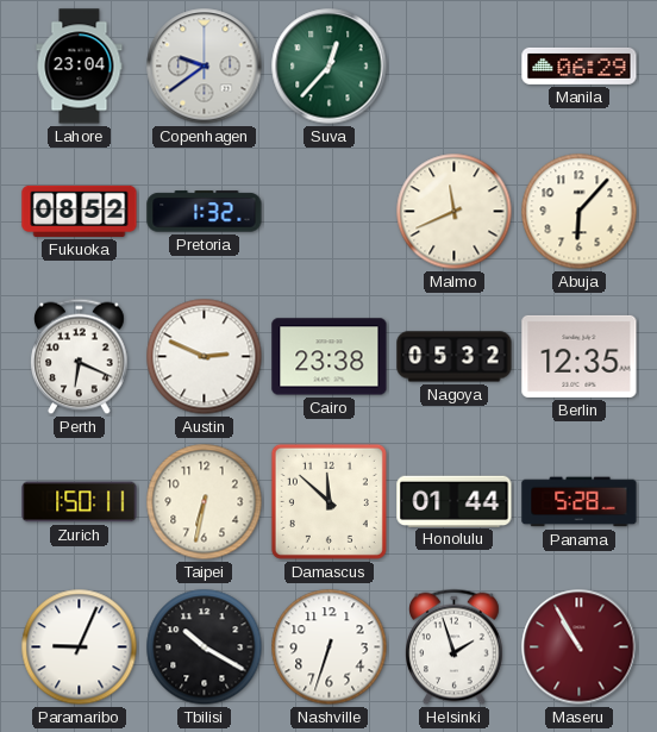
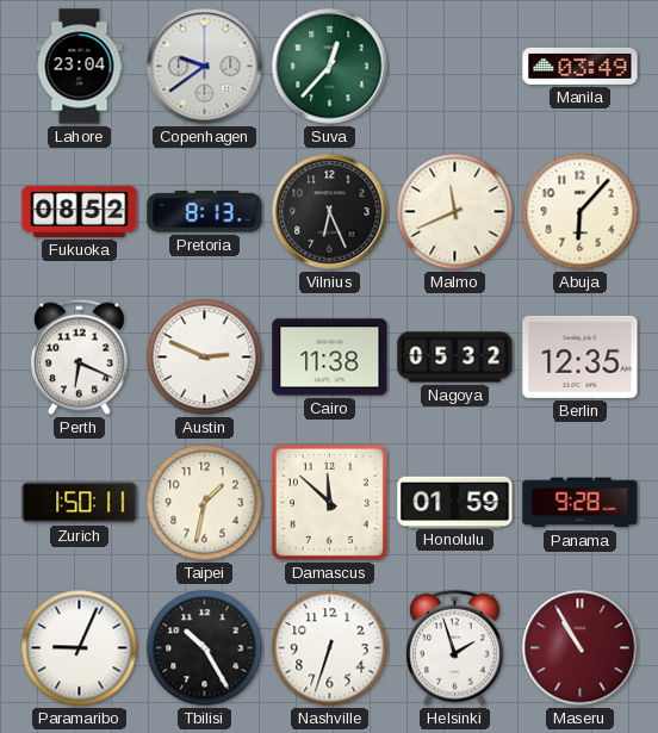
Manila: 06:29 -> 03:49
Pretoria: 1:32 -> 8:13
Vilnius: none -> 6:26
Cairo: 23:38 -> 11:38
Taipei: 6:32 -> 1:32
Honolulu: 01:44 -> 01:59
Panama: 5:28 -> 9:28
Tbilisi: 10:20 -> 10:25
